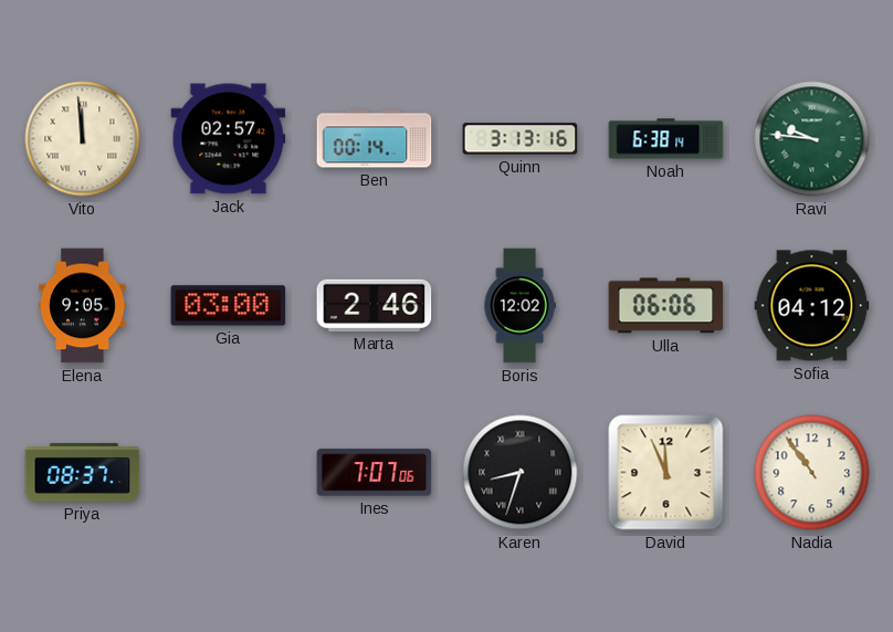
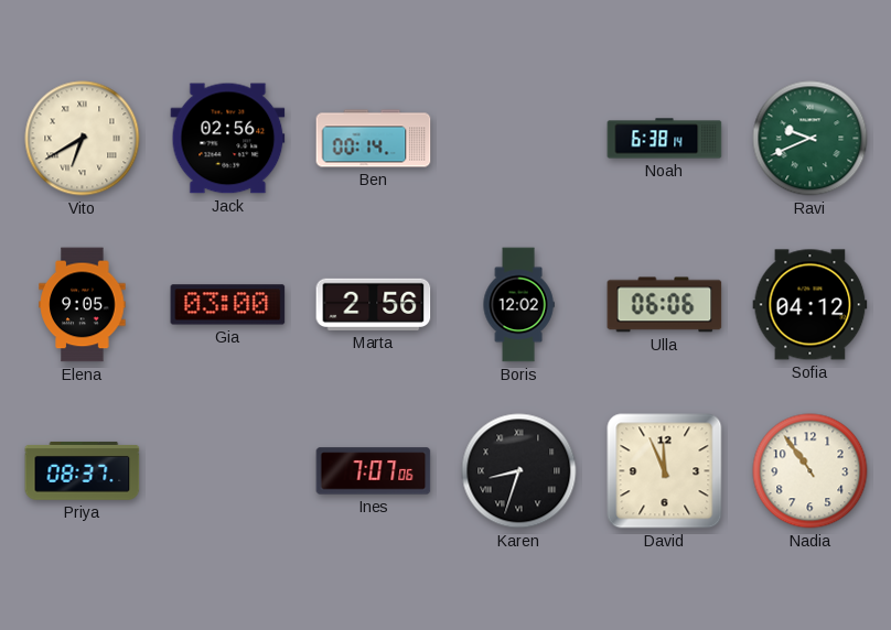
Vito: 11:59 -> 6:40
Jack: 02:57 -> 02:56
Quinn: 3:13 -> none
Ravi: 9:46 -> 9:41
Marta: 2:46 -> 2:56
